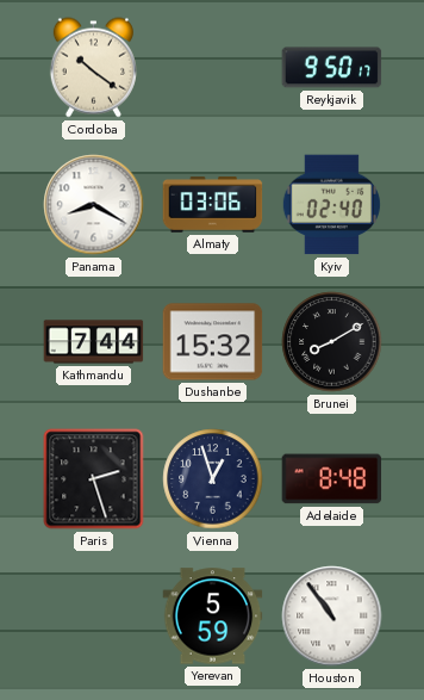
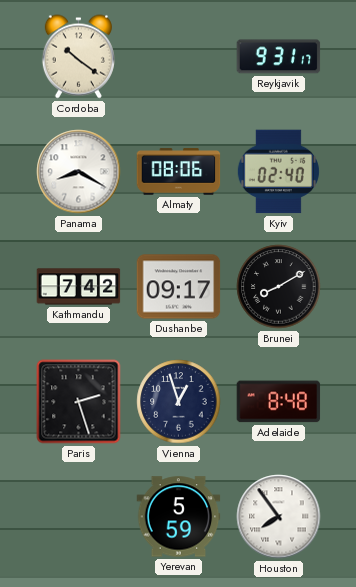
Reykjavik: 9:50 -> 9:31
Almaty: 03:06 -> 08:06
Kathmandu: 7:44 -> 7:42
Dushanbe: 15:32 -> 09:17
Houston: 10:54 -> 7:54
